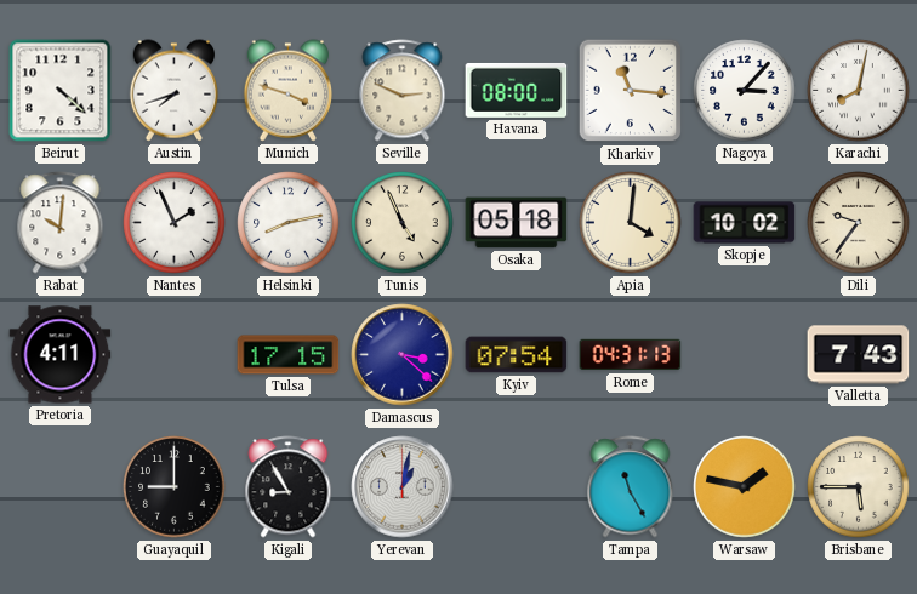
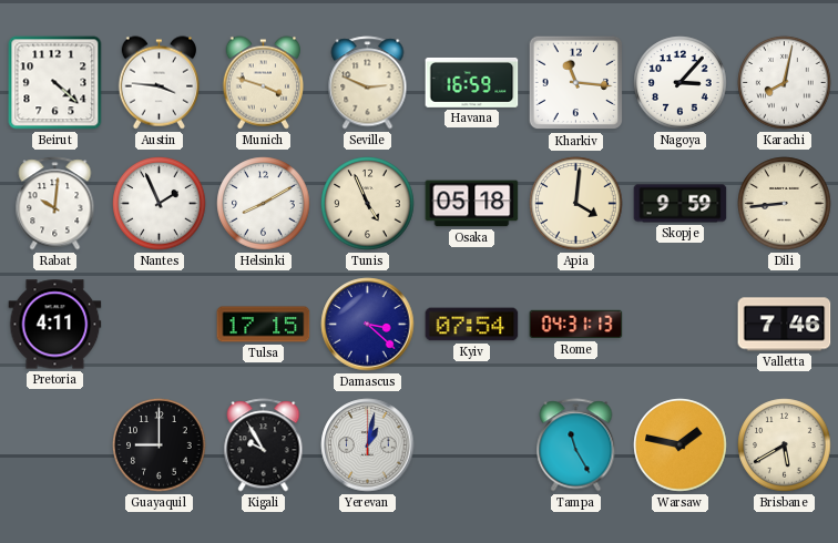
Austin: 7:42 -> 3:46
Havana: 08:00 -> 16:59
Helsinki: 8:13 -> 8:10
Skopje: 10:02 -> 9:59
Dili: 9:36 -> 8:44
Valletta: 7:43 -> 7:46
Kigali: 8:55 -> 9:55
Brisbane: 5:45 -> 5:40
